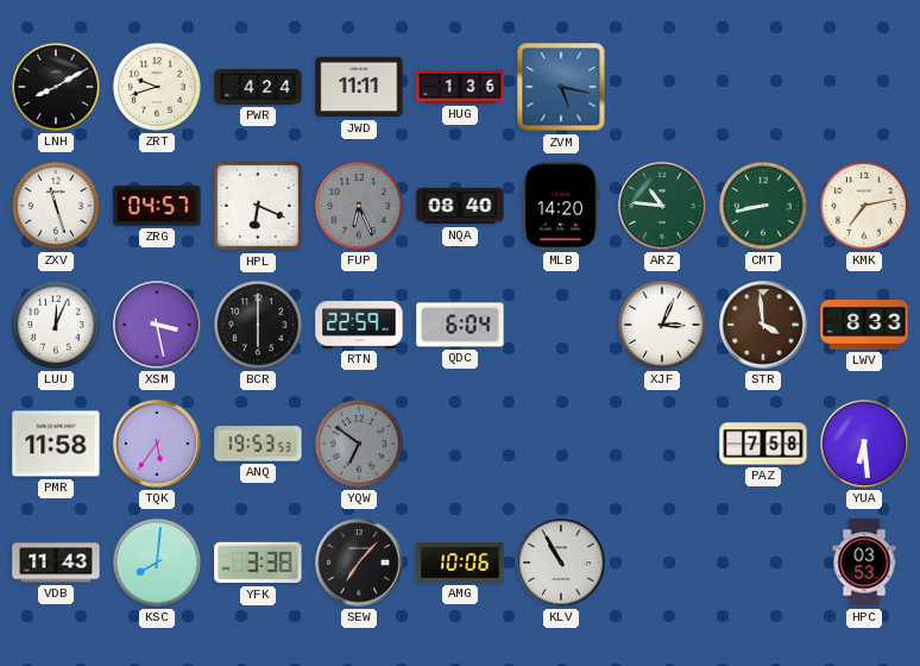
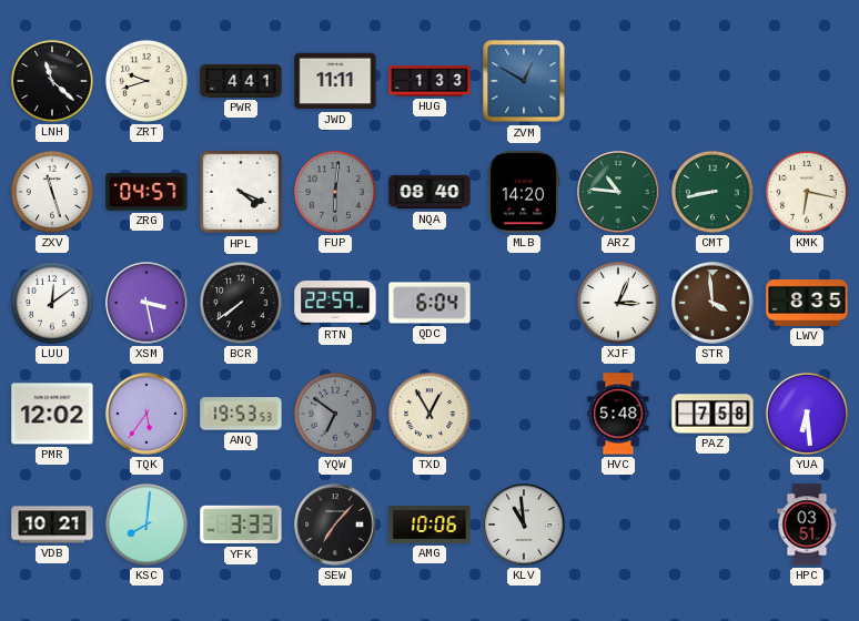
LNH: 8:10 -> 11:22
PWR: 4:24 -> 4:41
HUG: 1:36 -> 1:33
ZVM: 5:17 -> 12:50
HPL: 6:19 -> 4:19
FUP: 6:26 -> 6:01
KMK: 7:13 -> 6:17
LUU: 12:04 -> 12:09
BCR: 6:00 -> 7:39
LWV: 8:33 -> 8:35
PMR: 11:58 -> 12:02
TXD: none -> 12:55
HVC: none -> 5:48
VDB: 11:43 -> 10:21
YFK: 3:38 -> 3:33
KLV: 10:55 -> 10:59
HPC: 03:53 -> 03:51
